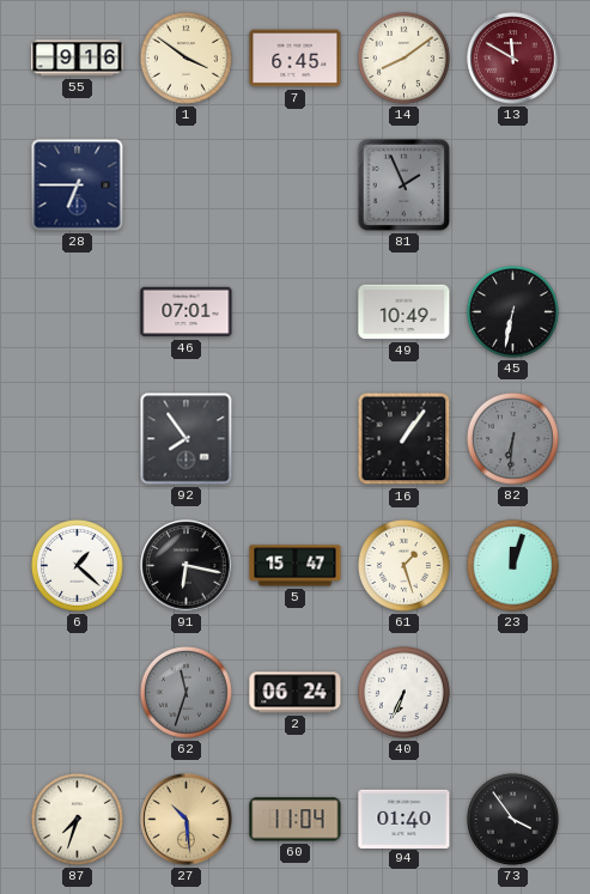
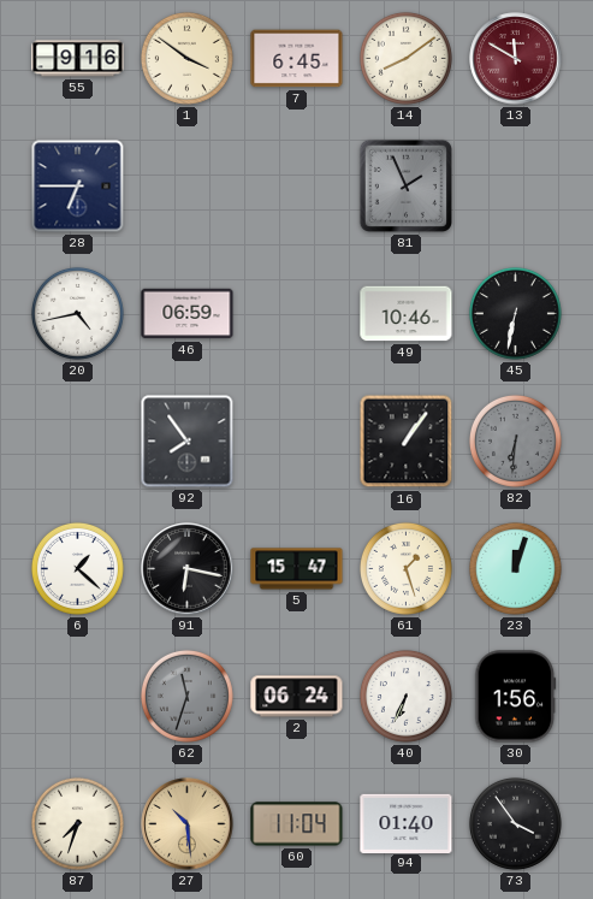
20: none -> 4:43
46: 07:01 -> 06:59
49: 10:49 -> 10:46
30: none -> 1:56
